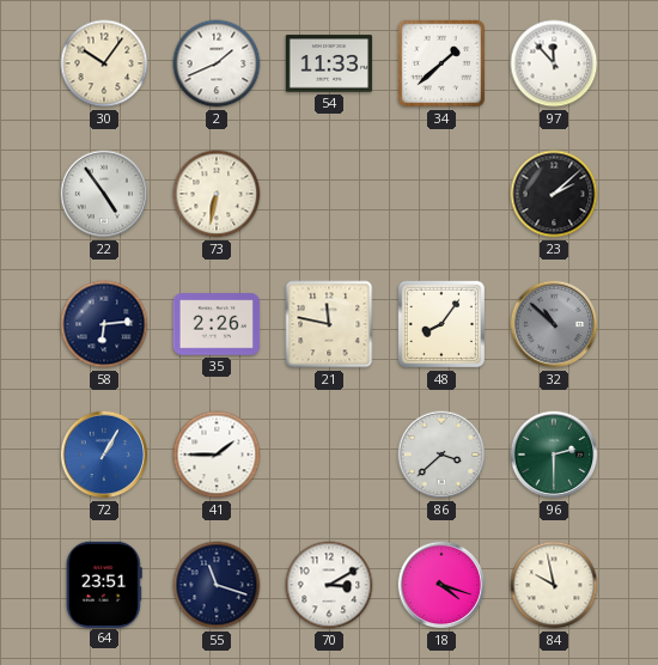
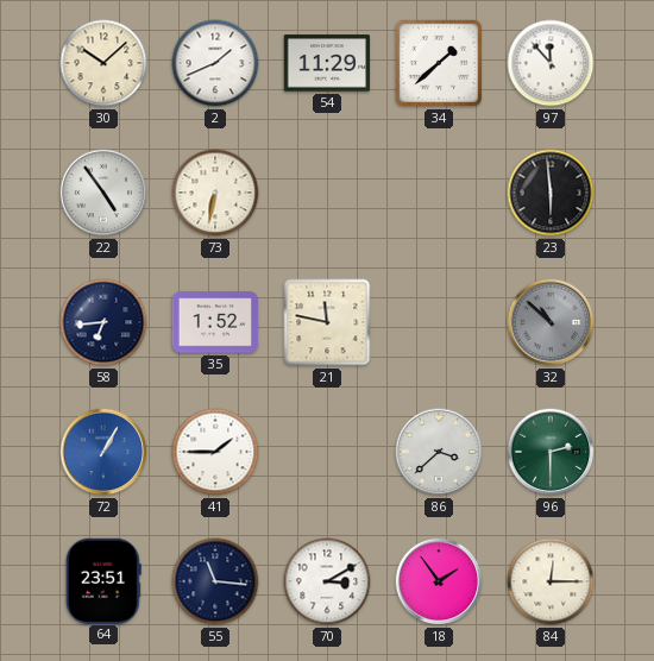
30: 10:06 -> 10:08
54: 11:33 -> 11:29
23: 2:08 -> 5:59
58: 6:14 -> 6:44
35: 2:26 -> 1:52
48: 8:06 -> none
55: 11:18 -> 11:16
18: 4:18 -> 1:54
84: 9:58 -> 12:15
